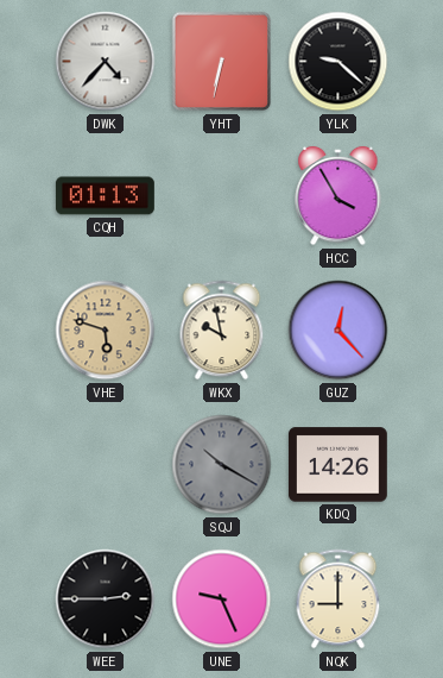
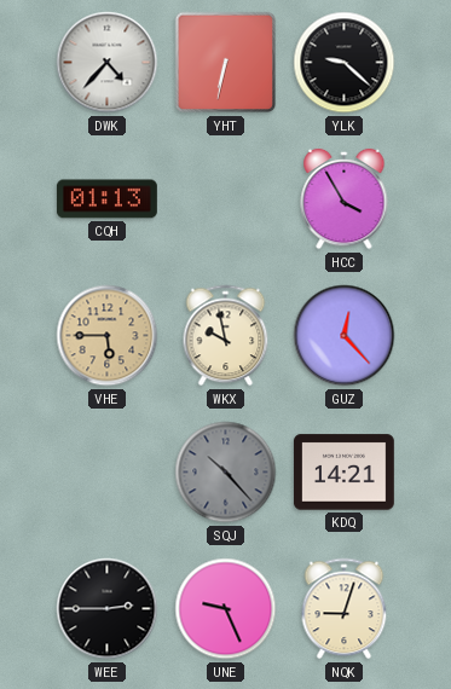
VHE: 5:48 -> 5:45
SQJ: 10:20 -> 10:23
KDQ: 14:26 -> 14:21
NQK: 9:00 -> 9:03
